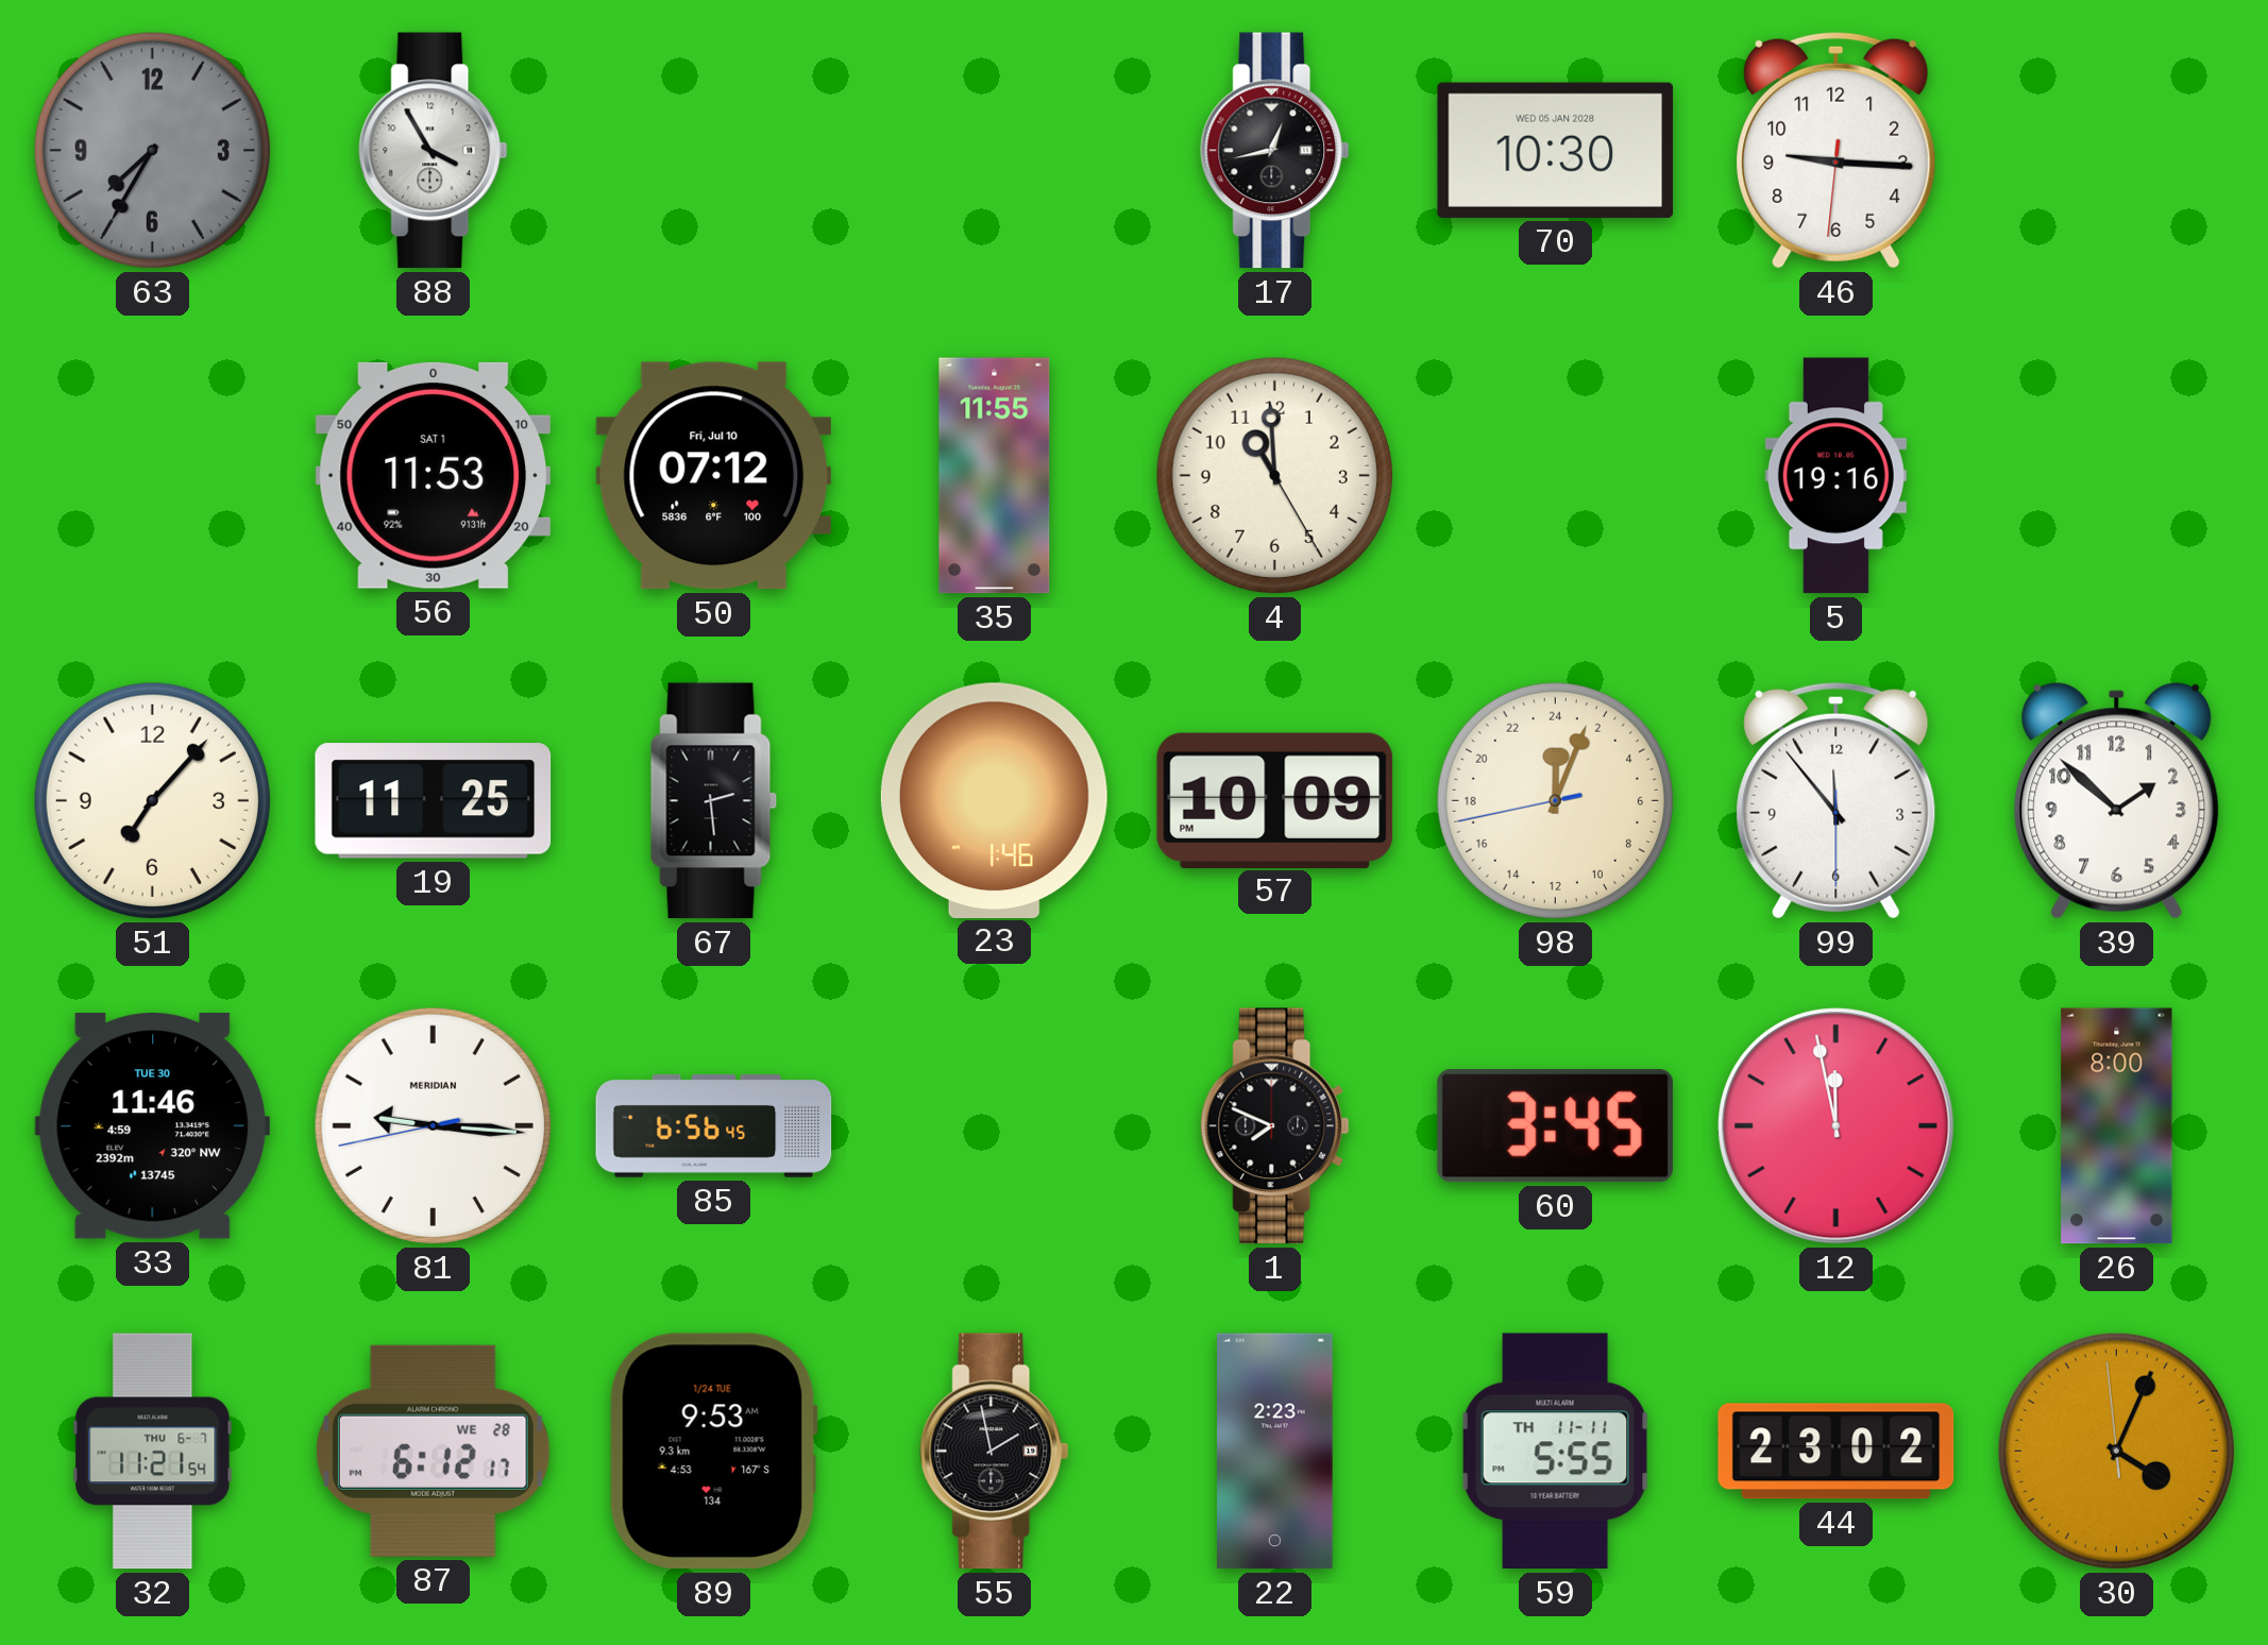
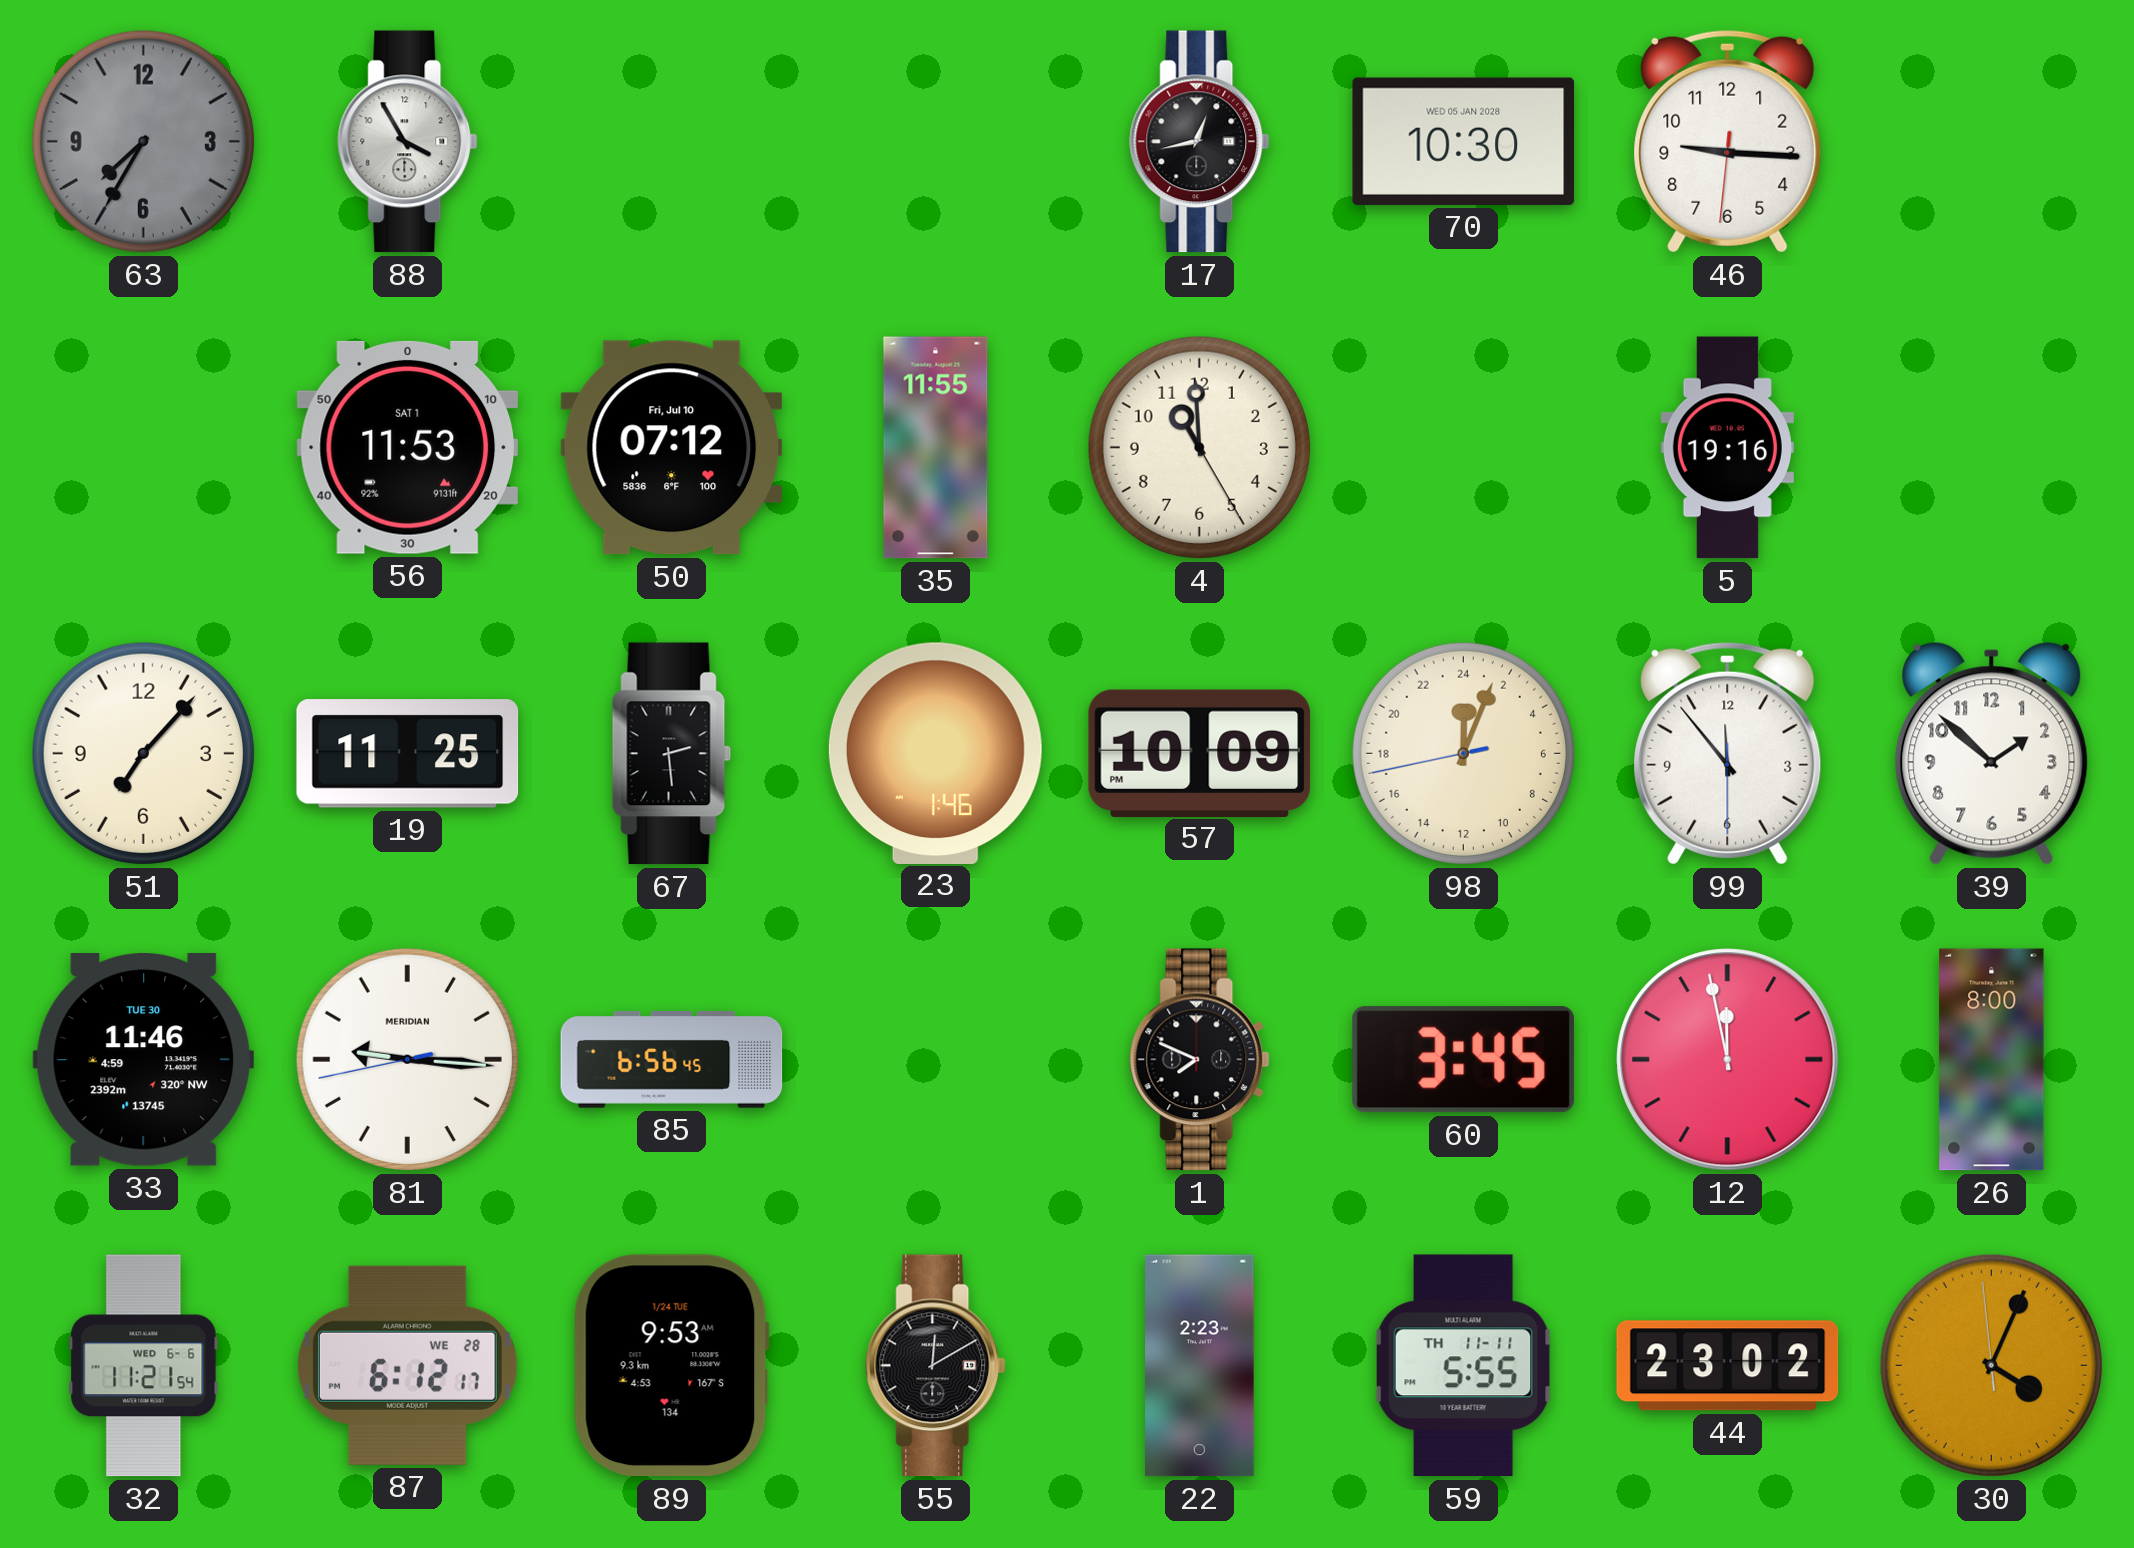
32 date: THU 6-7 -> WED 6-6
55: 1:58 -> 12:10
